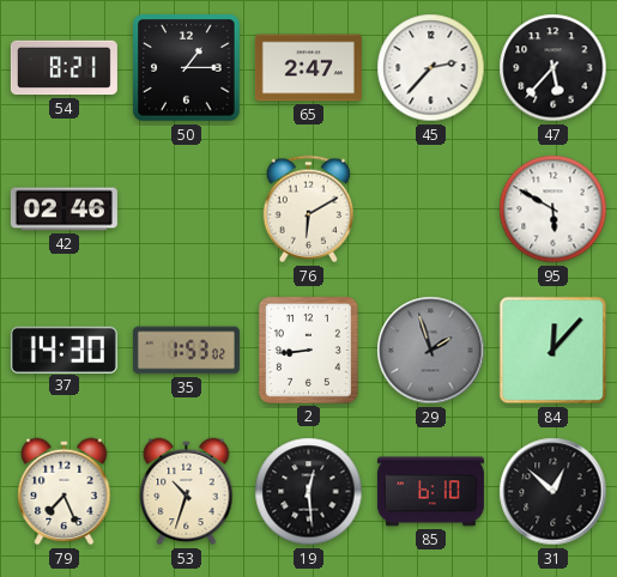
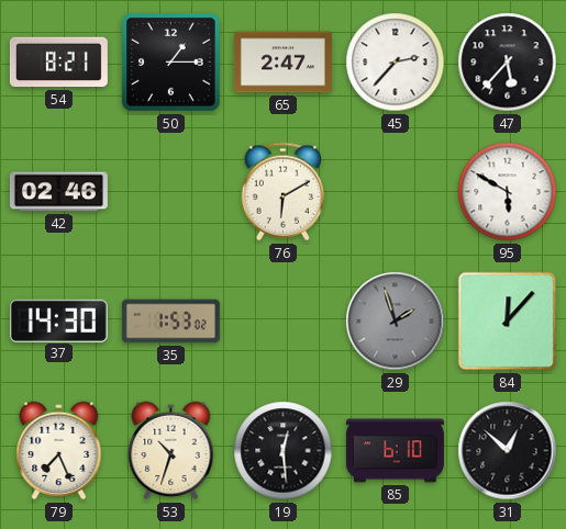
2: 8:44 -> none
